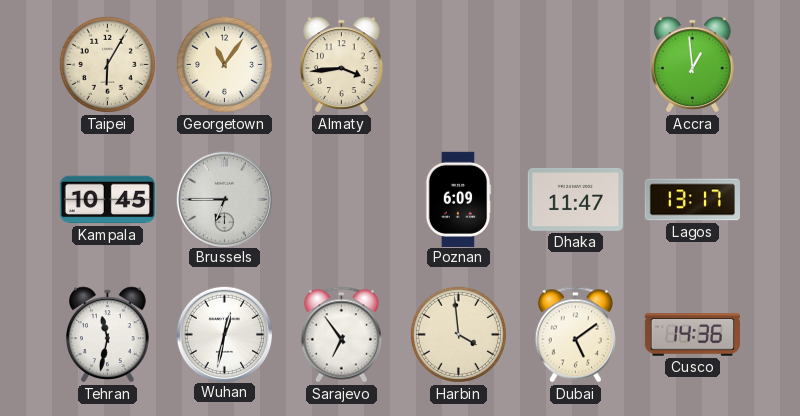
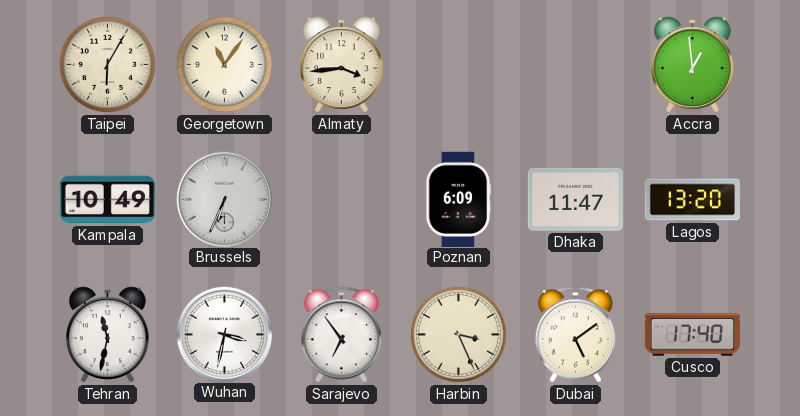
Kampala: 10:45 -> 10:49
Brussels: 6:45 -> 6:34
Lagos: 13:17 -> 13:20
Wuhan: 12:32 -> 3:32
Harbin: 3:59 -> 3:26
Cusco: 14:36 -> 17:40
